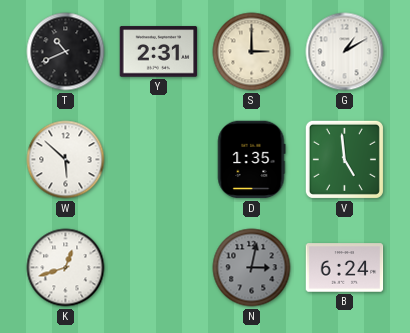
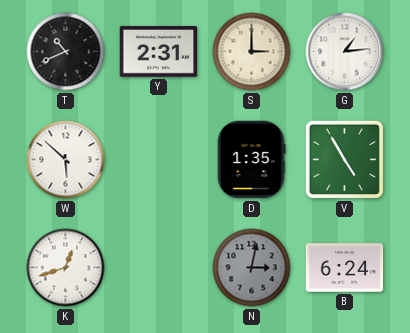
G: 1:10 -> 1:14
V: 4:59 -> 4:55
